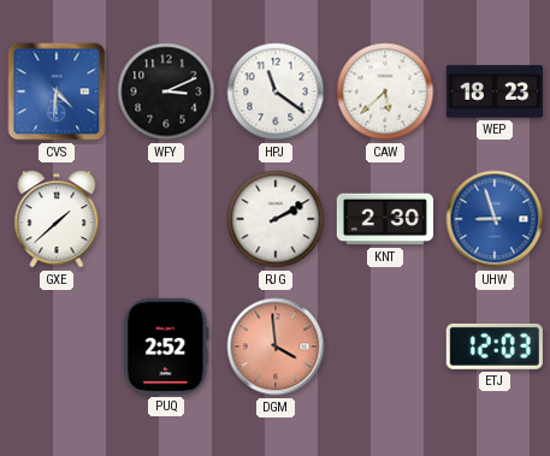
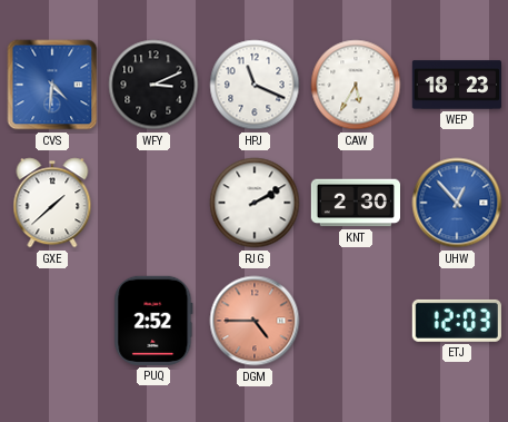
HPJ: 11:21 -> 11:19
CAW: 5:38 -> 5:35
UHW: 8:57 -> 12:53
DGM: 3:59 -> 4:45
